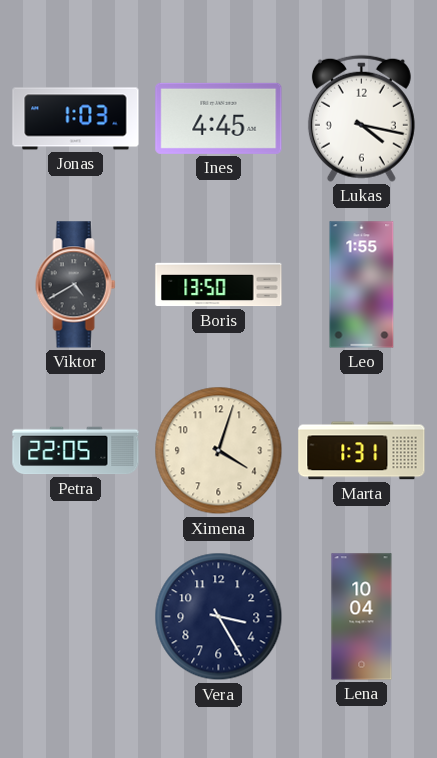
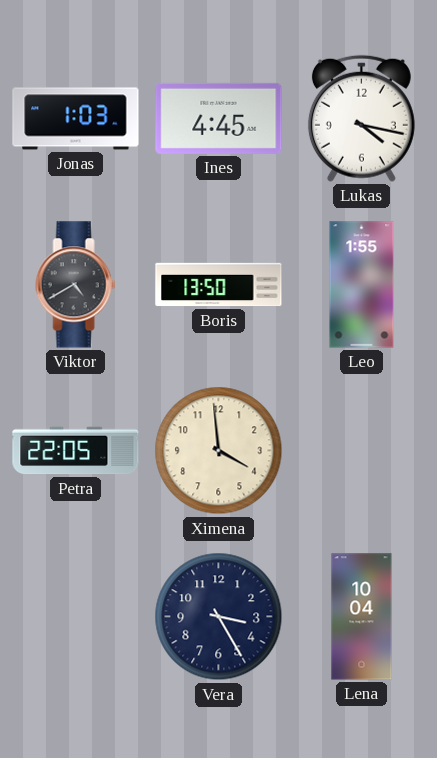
Ximena: 4:03 -> 3:59
Marta: 1:31 -> none
